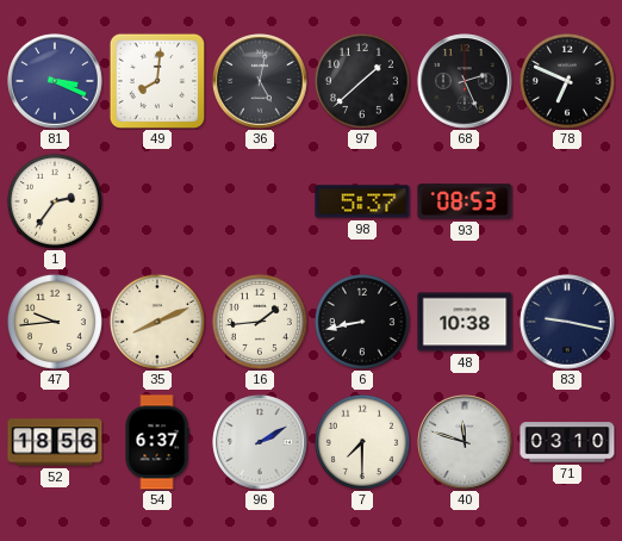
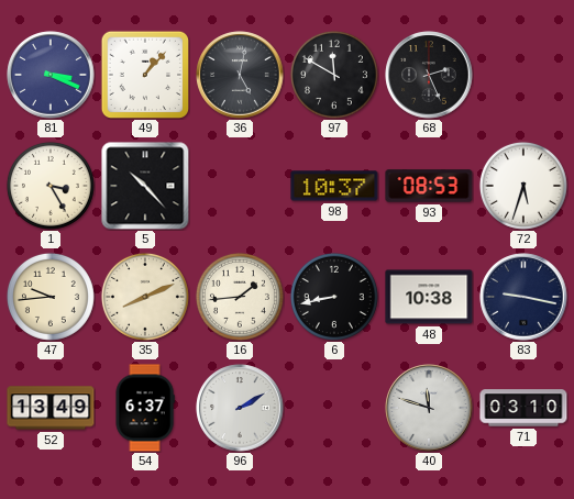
49: 8:01 -> 1:07
97: 1:38 -> 11:50
78: 6:49 -> none
1: 2:36 -> 3:25
5: none -> 10:23
98: 5:37 -> 10:37
72: none -> 5:33
52: 18:56 -> 13:49
7: 7:30 -> none
